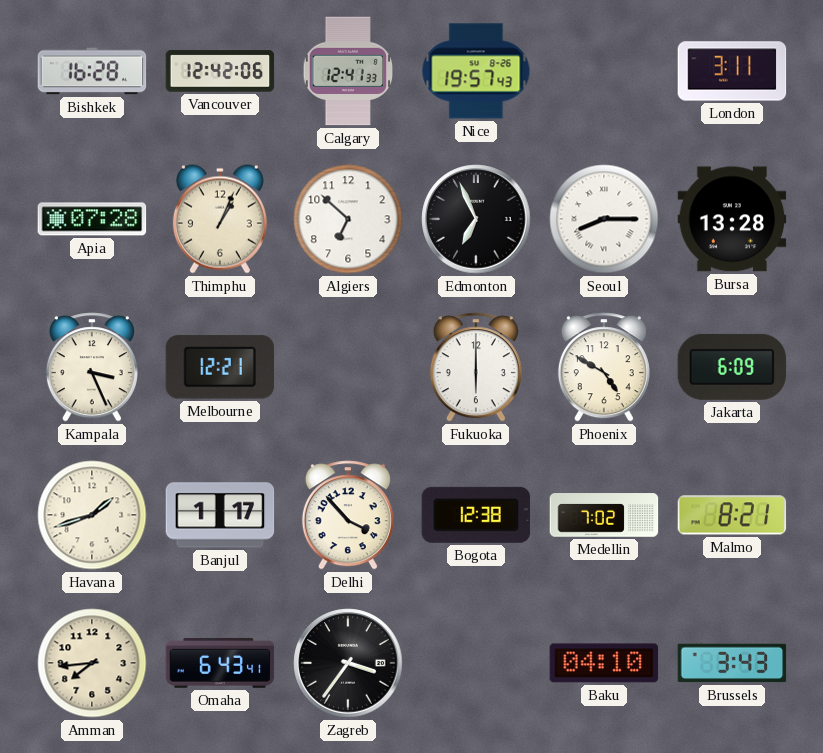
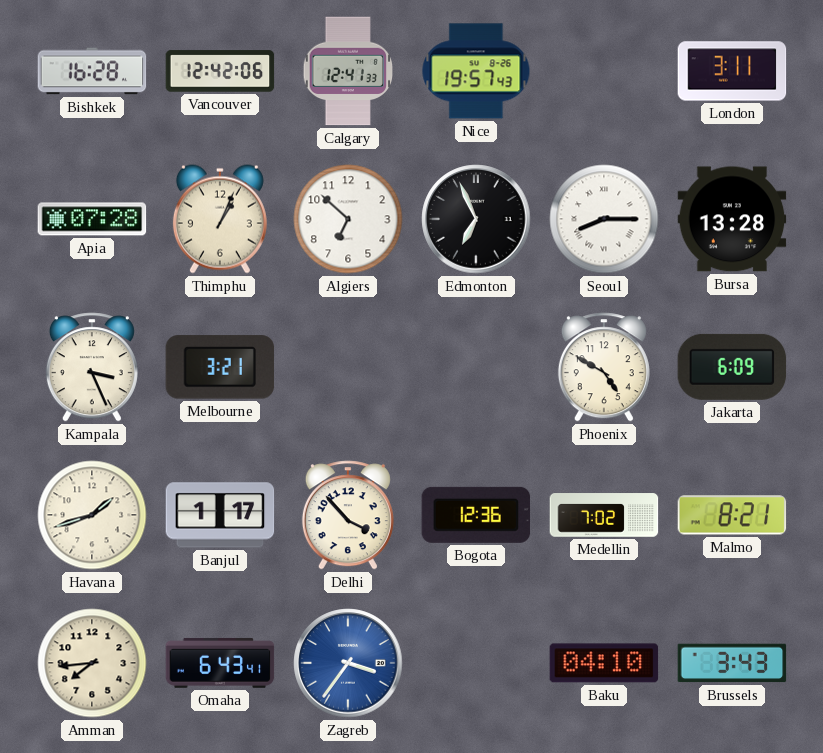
Melbourne: 12:21 -> 3:21
Fukuoka: 6:00 -> none
Bogota: 12:38 -> 12:36
Zagreb dial: black -> blue
